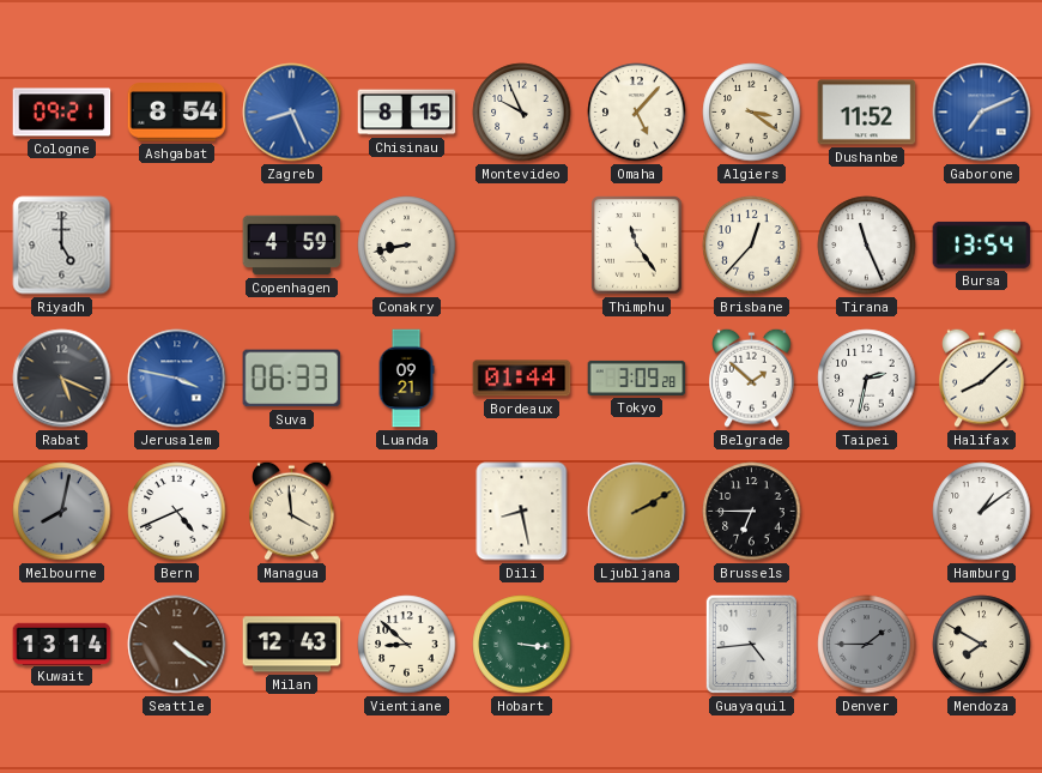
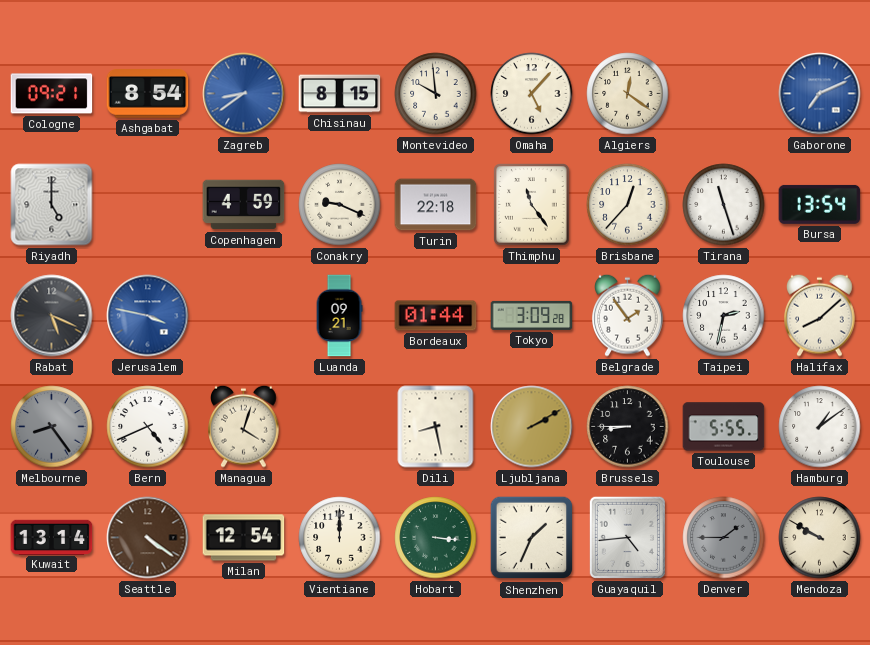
Zagreb: 8:26 -> 8:39
Montevideo: 9:56 -> 9:59
Algiers: 3:21 -> 12:21
Dushanbe: 11:52 -> none
Conakry: 8:43 -> 9:19
Turin: none -> 22:18
Tirana: 11:26 -> 11:27
Suva: 06:33 -> none
Belgrade: 1:52 -> 1:54
Melbourne: 8:02 -> 8:24
Managua: 3:59 -> 4:03
Brussels: 6:45 -> 8:45
Toulouse: none -> 5:55
Milan: 12:43 -> 12:54
Vientiane: 8:52 -> 12:00
Shenzhen: none -> 1:34
Mendoza: 7:50 -> 9:50
